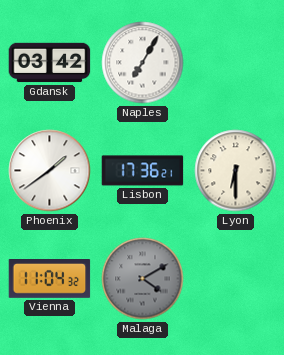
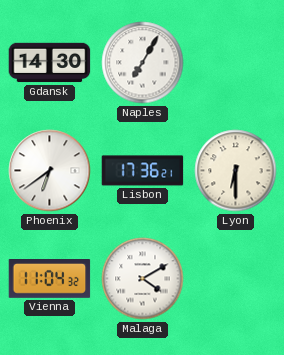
Gdansk: 03:42 -> 14:30
Phoenix: 1:39 -> 6:39
Malaga dial: grey -> white
